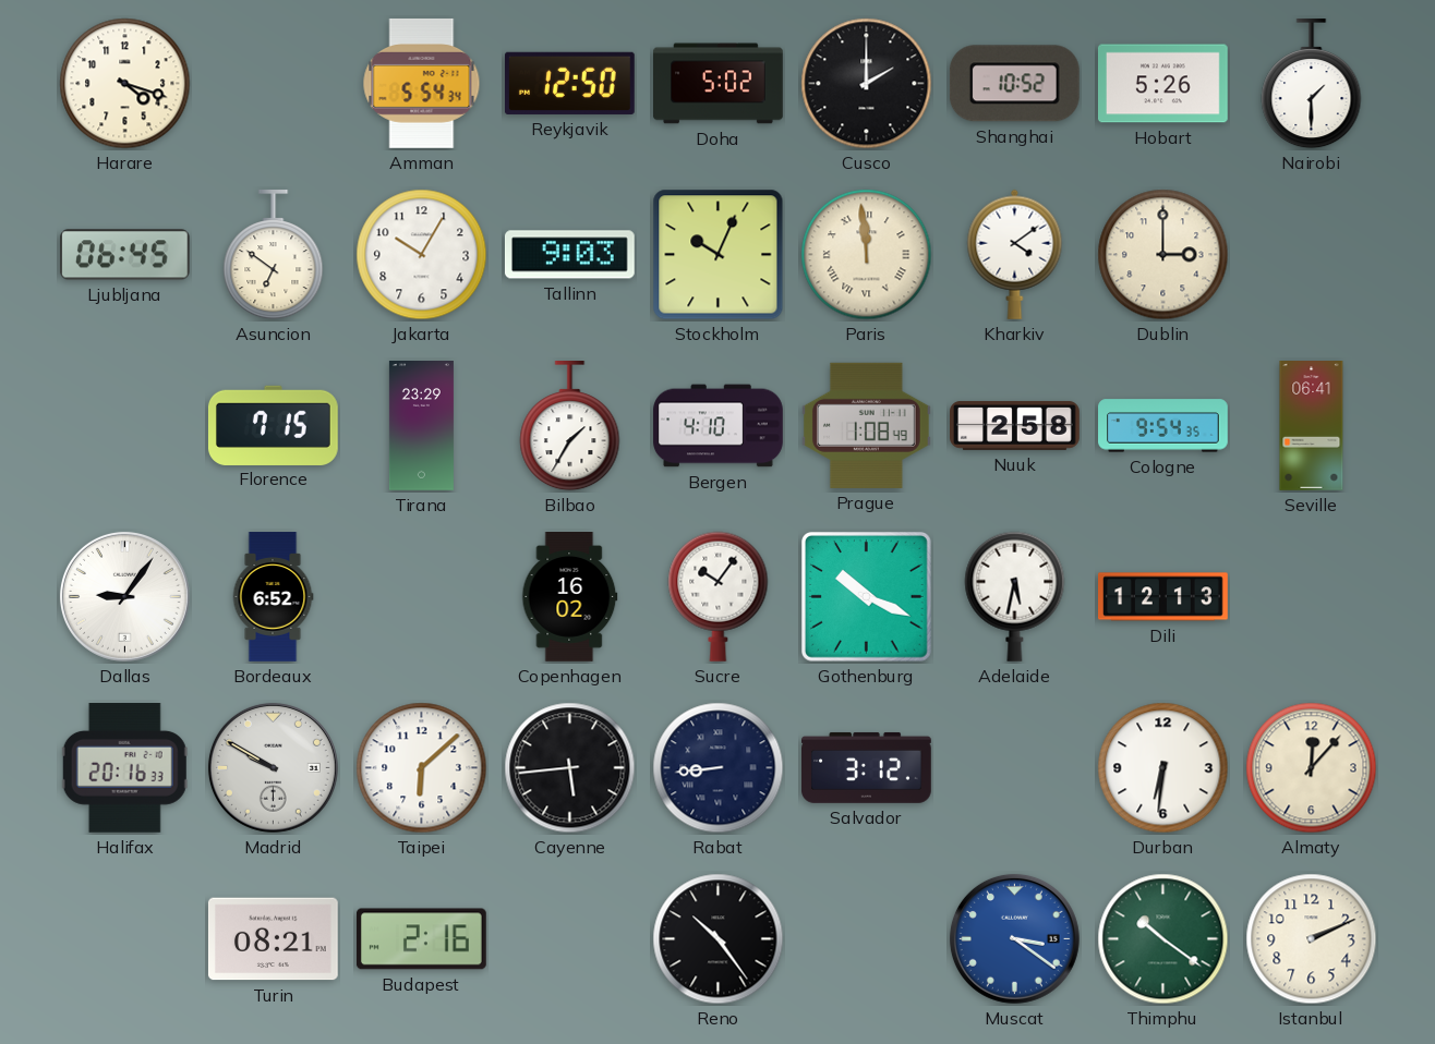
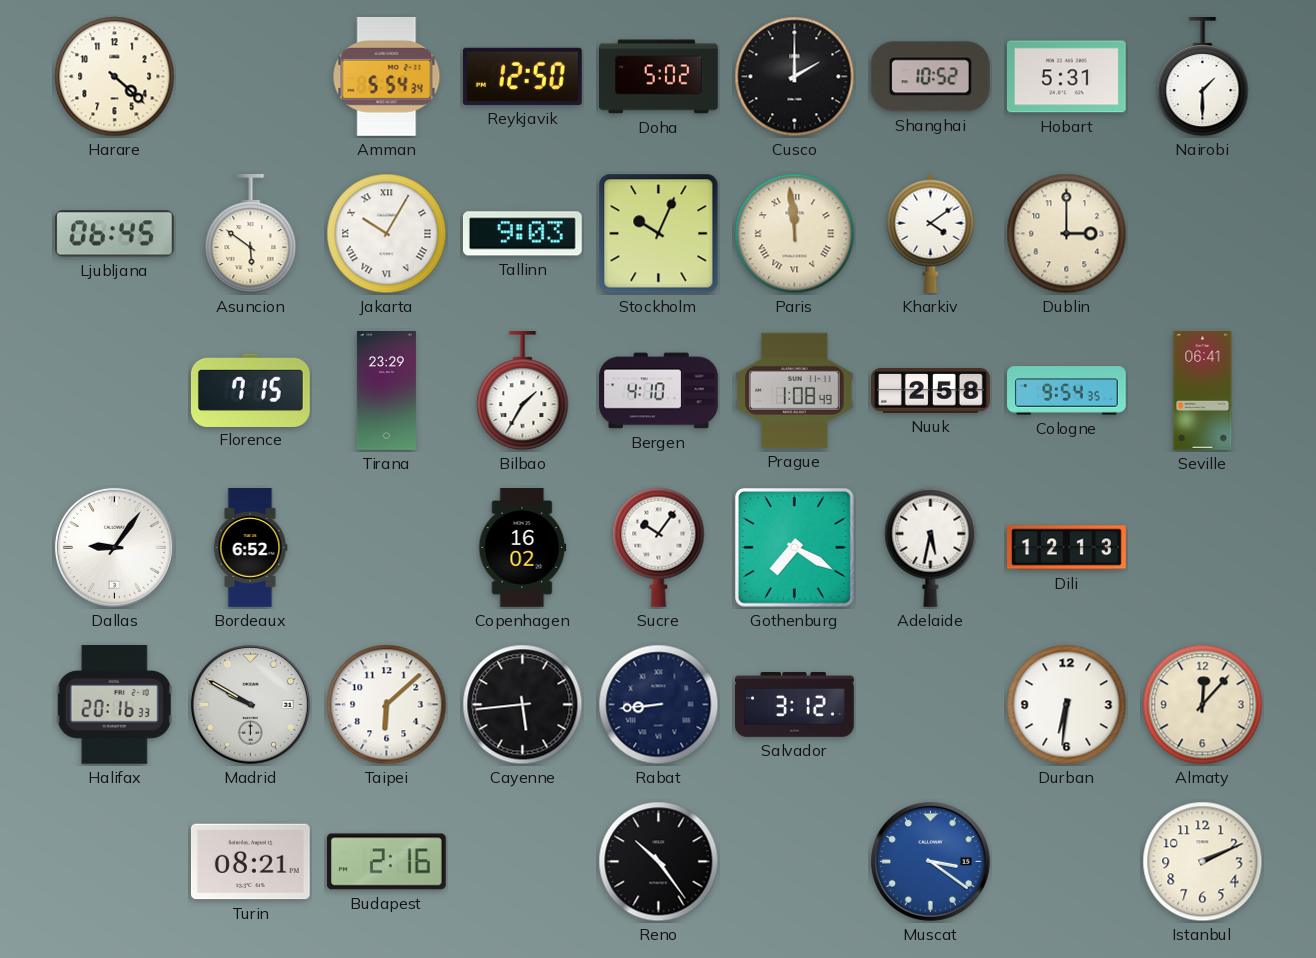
Harare: 4:18 -> 4:22
Hobart: 5:26 -> 5:31
Asuncion: 6:51 -> 5:51
Jakarta numerals: Arabic -> Roman
Gothenburg: 10:19 -> 7:20
Thimphu: 10:21 -> none
